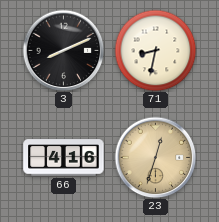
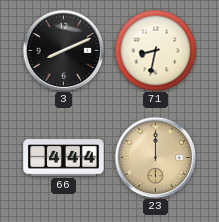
66: 4:16 -> 4:44
23: 12:33 -> 12:00
